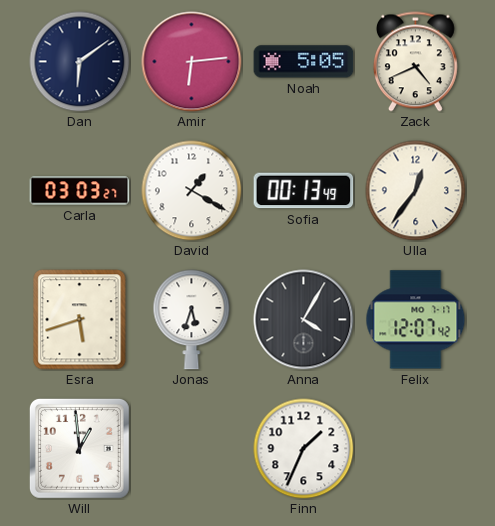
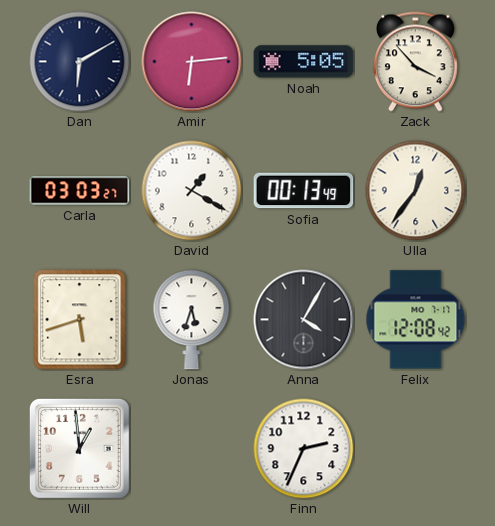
Dan: 6:09 -> 6:10
Zack: 4:41 -> 3:53
Felix: 12:07 -> 12:08
Finn: 1:34 -> 2:34
